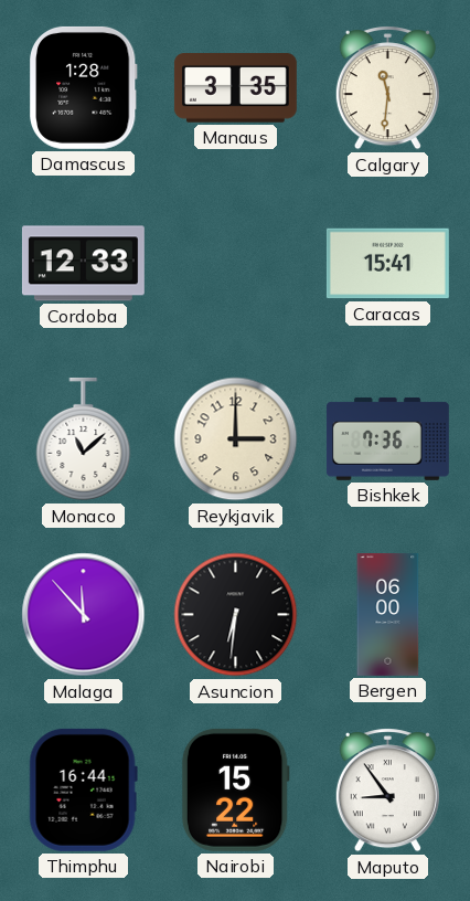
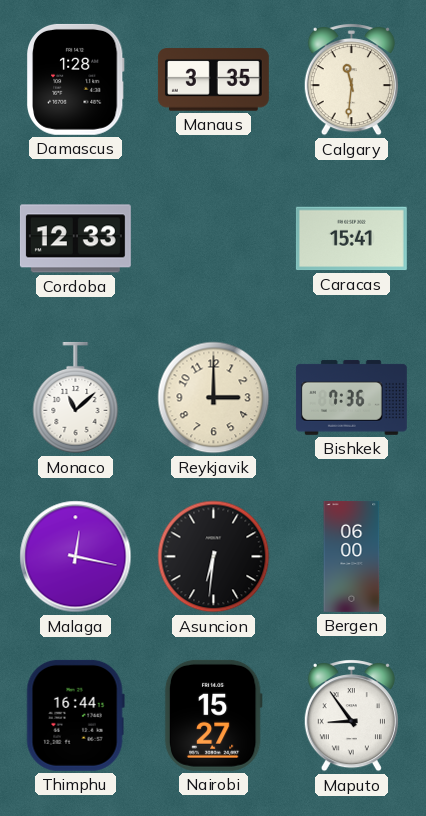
Malaga: 11:53 -> 12:17
Nairobi: 15:22 -> 15:27
